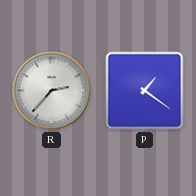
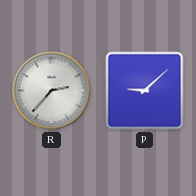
P: 1:21 -> 9:08
